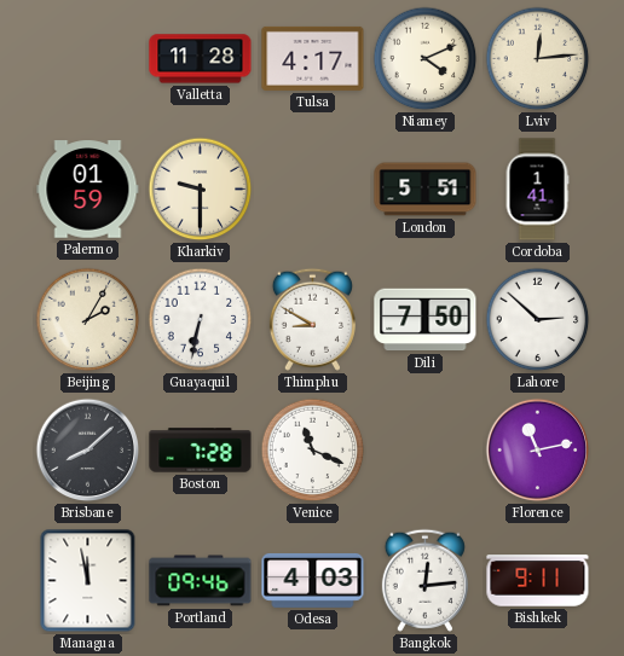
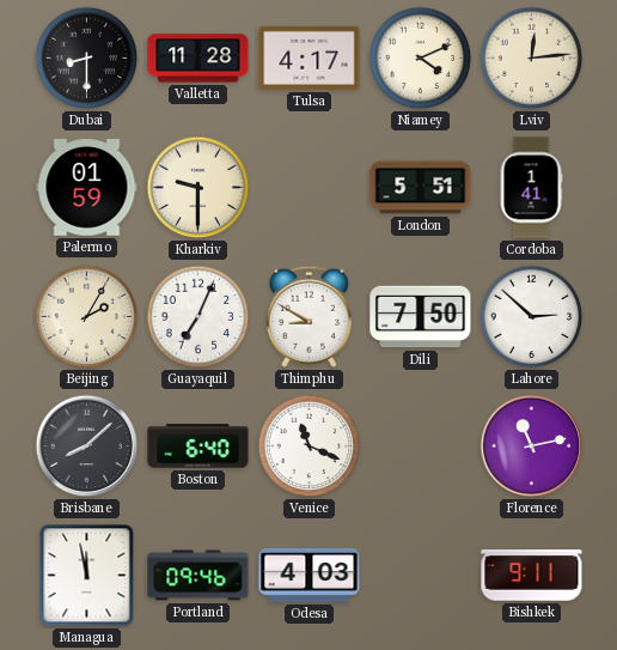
Dubai: none -> 8:30
Guayaquil: 6:32 -> 7:04
Boston: 7:28 -> 6:40
Bangkok: 12:14 -> none
